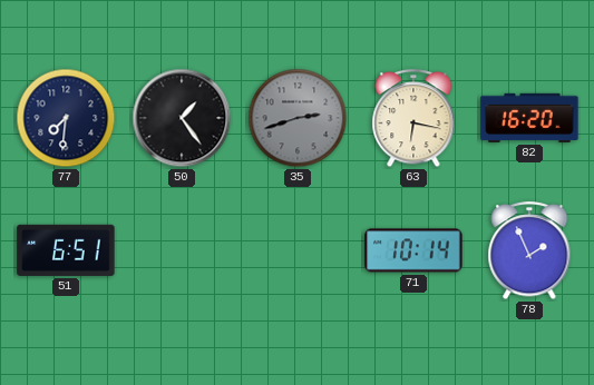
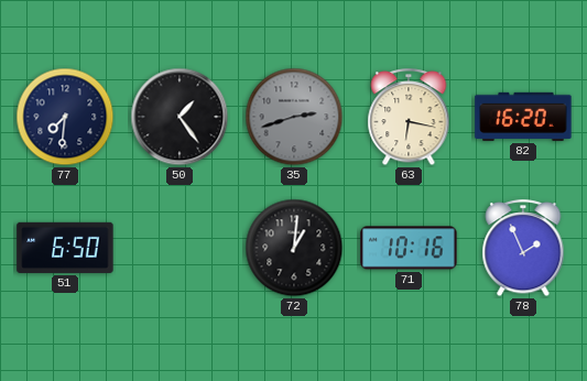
51: 6:51 -> 6:50
72: none -> 1:01
71: 10:14 -> 10:16
